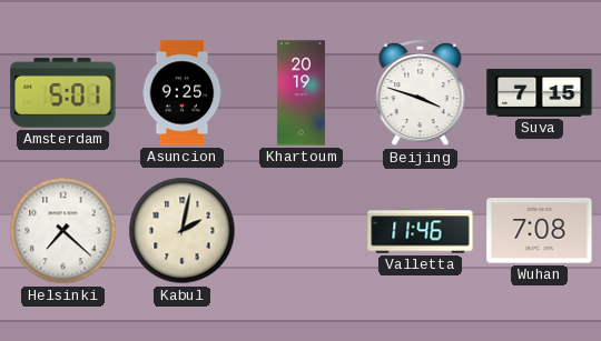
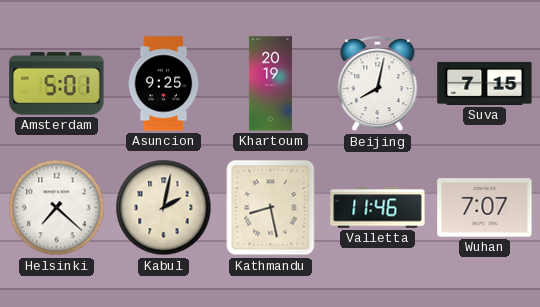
Beijing: 3:48 -> 8:02
Kathmandu: none -> 8:28
Wuhan: 7:08 -> 7:07
